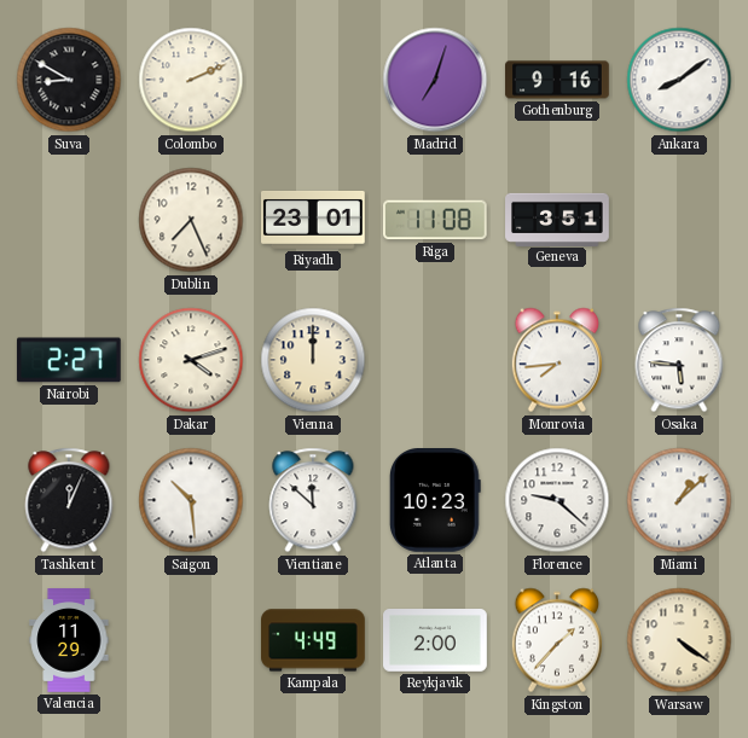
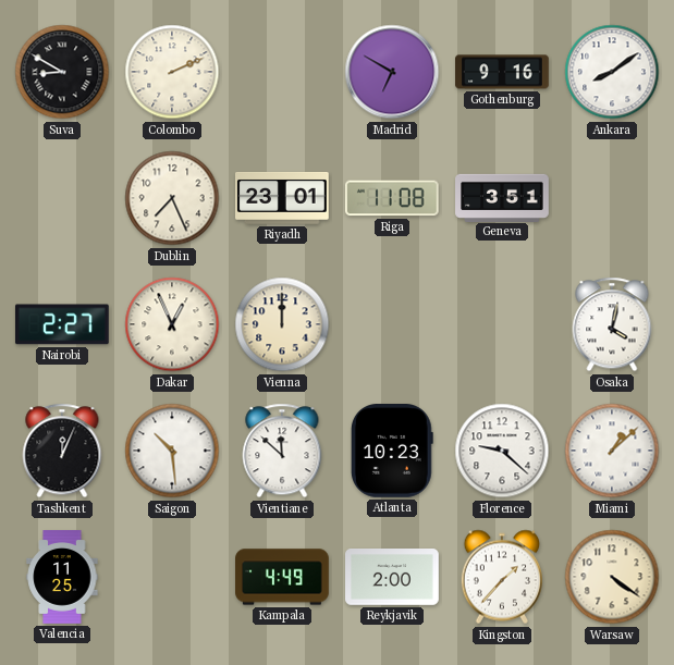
Madrid: 7:03 -> 6:50
Dakar: 4:12 -> 12:56
Monrovia: 7:44 -> none
Osaka: 5:46 -> 4:02
Valencia: 11:29 -> 11:25
